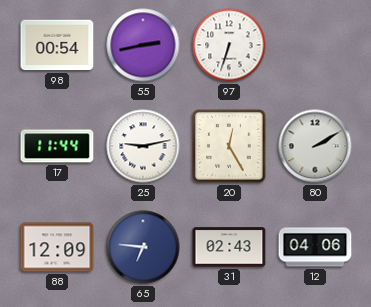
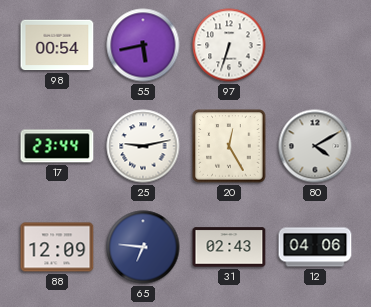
55: 2:43 -> 5:43
17: 11:44 -> 23:44
80: 2:10 -> 4:10
